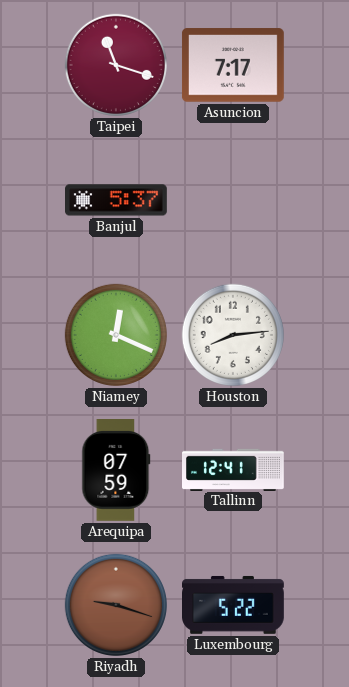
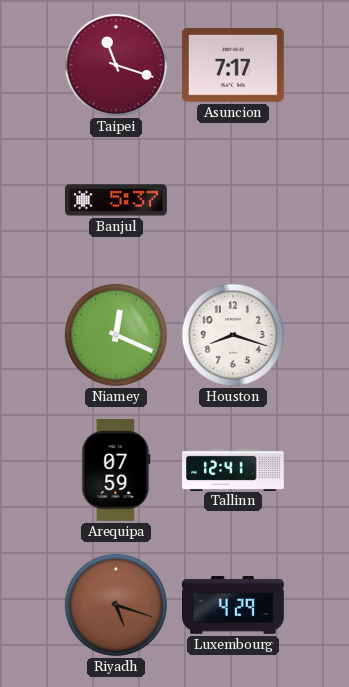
Houston: 8:14 -> 8:18
Riyadh: 9:18 -> 5:18
Luxembourg: 5:22 -> 4:29
